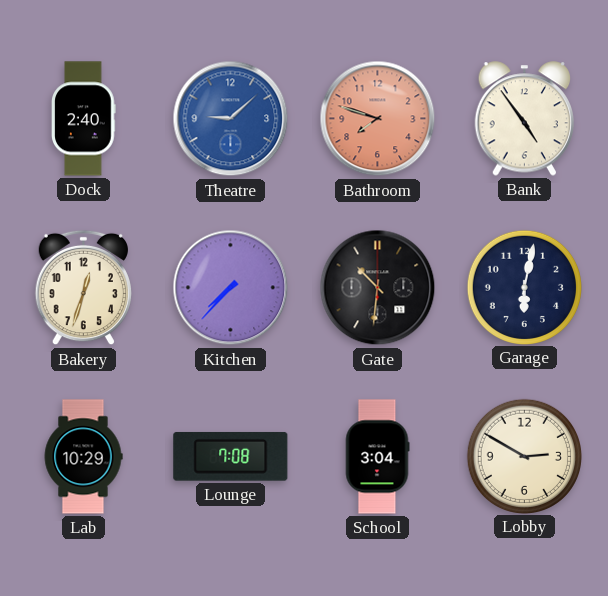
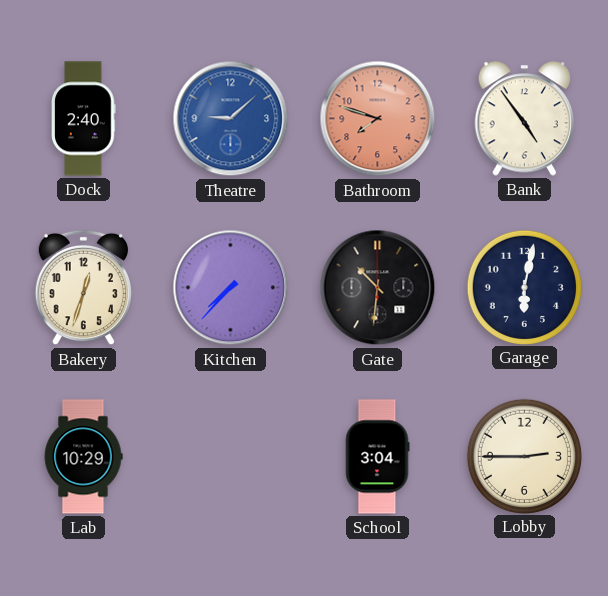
Lounge: 7:08 -> none
Lobby: 2:50 -> 2:45
